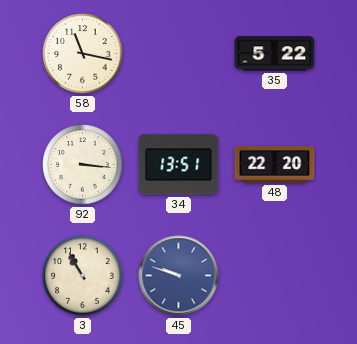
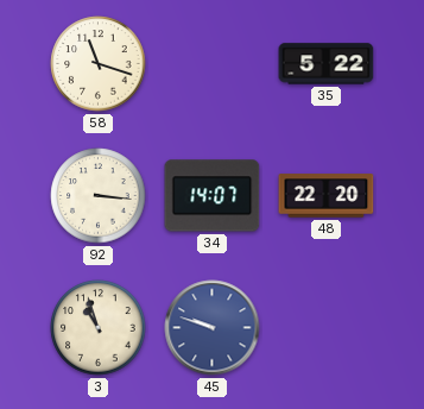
58: 11:17 -> 11:18
34: 13:51 -> 14:07
3: 10:55 -> 10:57
